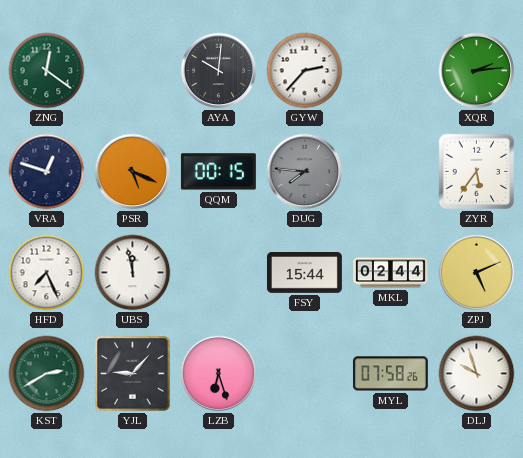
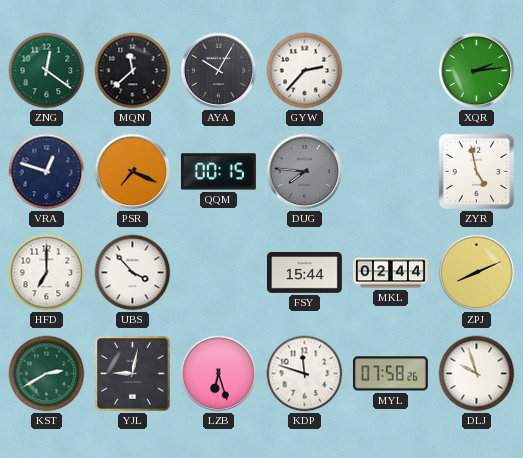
MQN: none -> 11:38
AYA: 10:01 -> 10:05
PSR: 5:19 -> 7:19
ZYR: 5:36 -> 4:58
HFD: 7:26 -> 7:00
UBS: 11:58 -> 3:53
ZPJ: 5:11 -> 8:11
YJL: 9:07 -> 9:02
KDP: none -> 11:48
